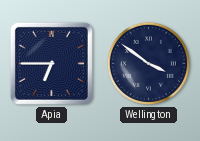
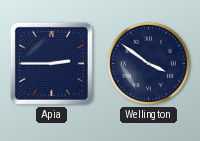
Apia: 6:45 -> 2:45
